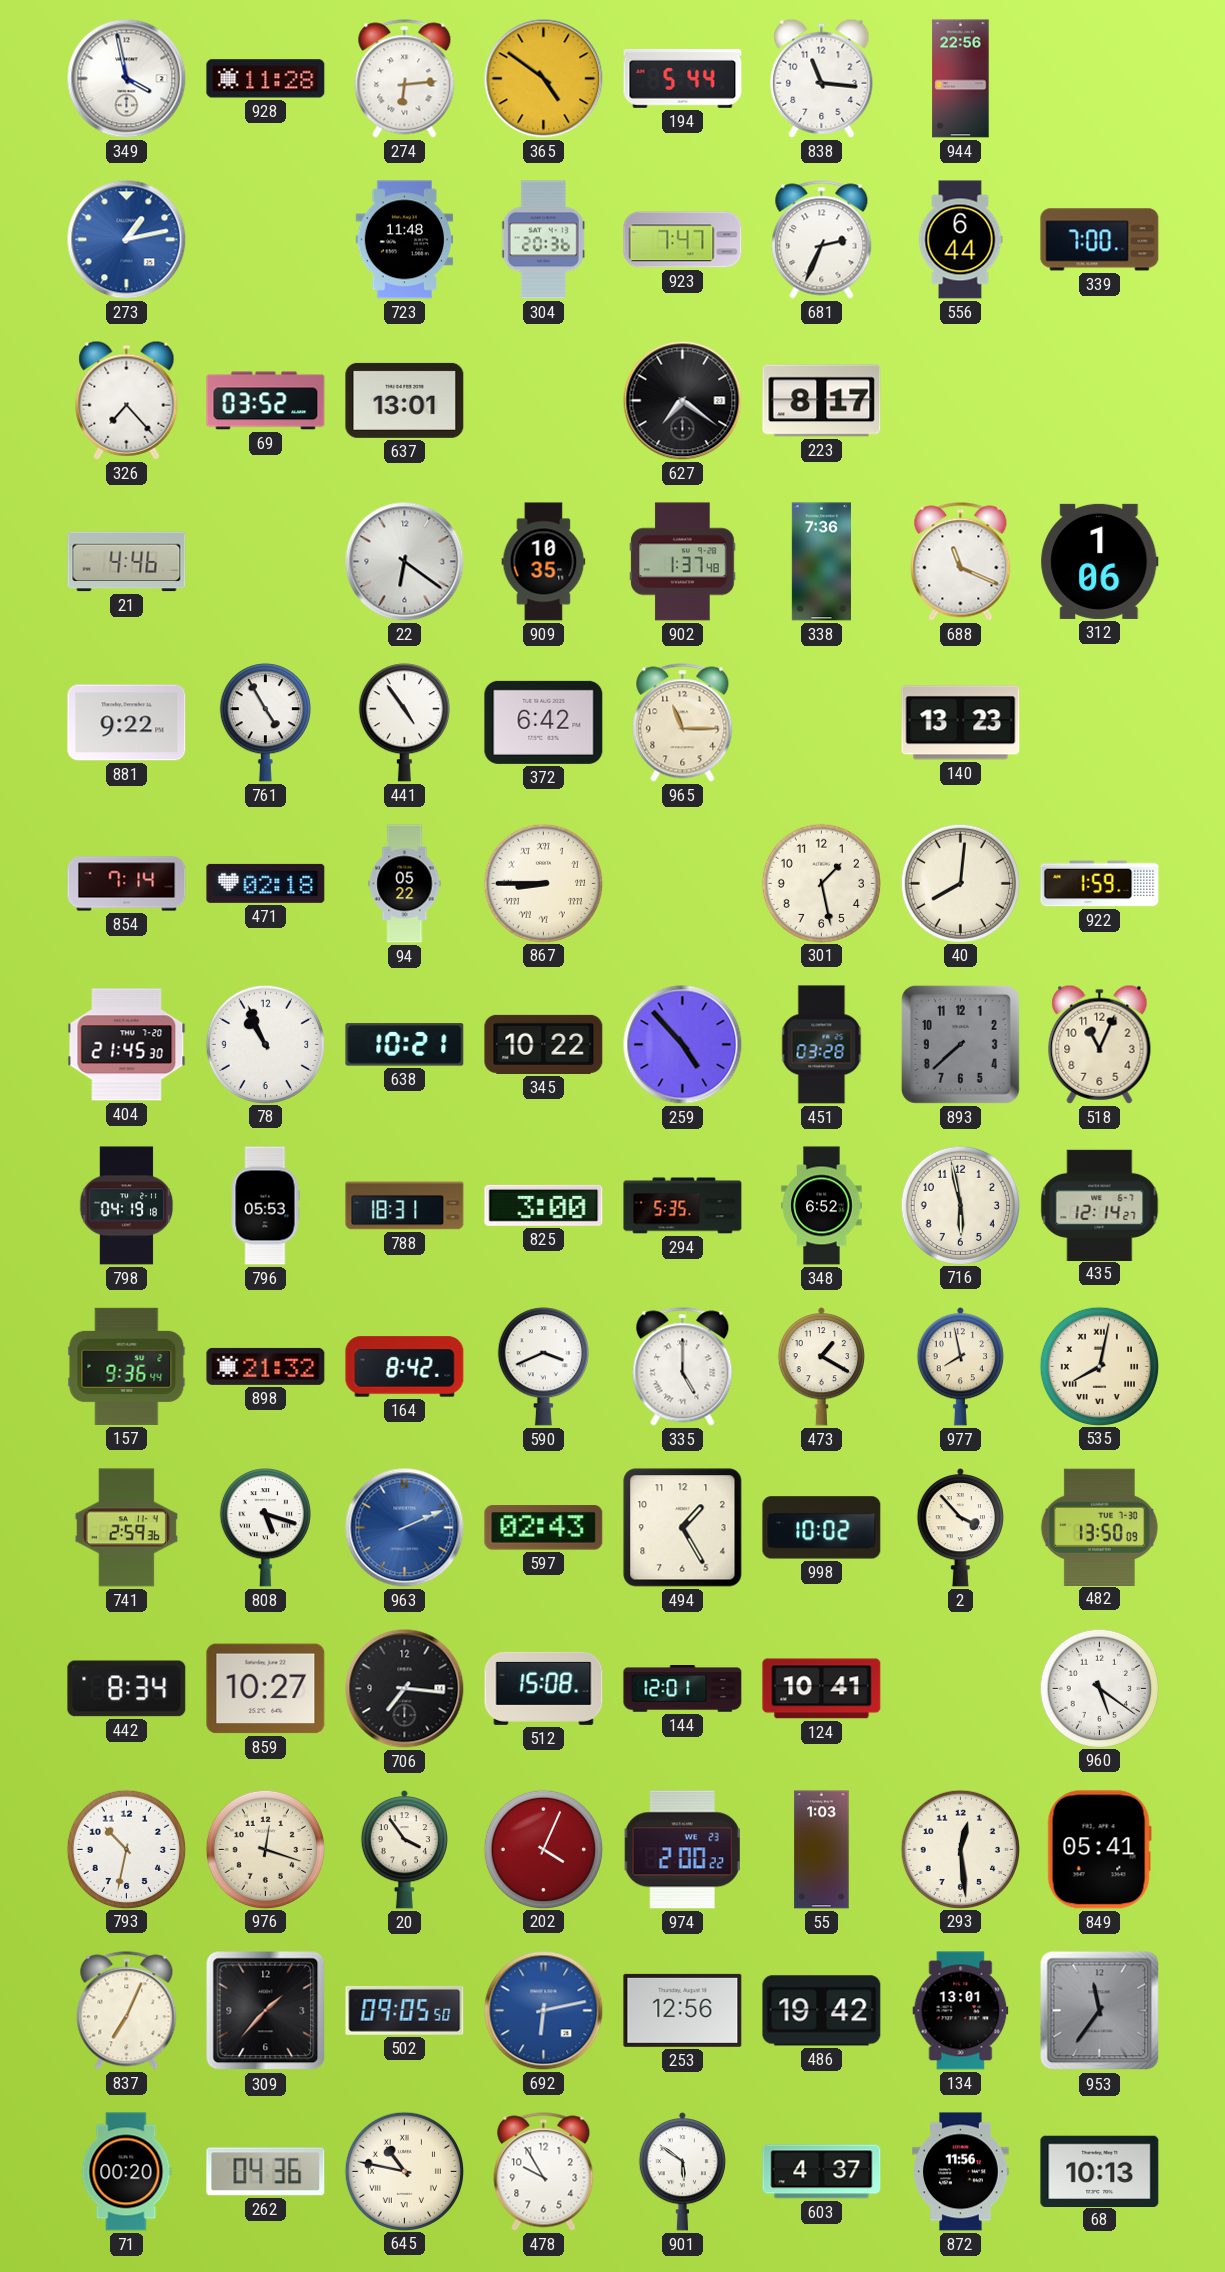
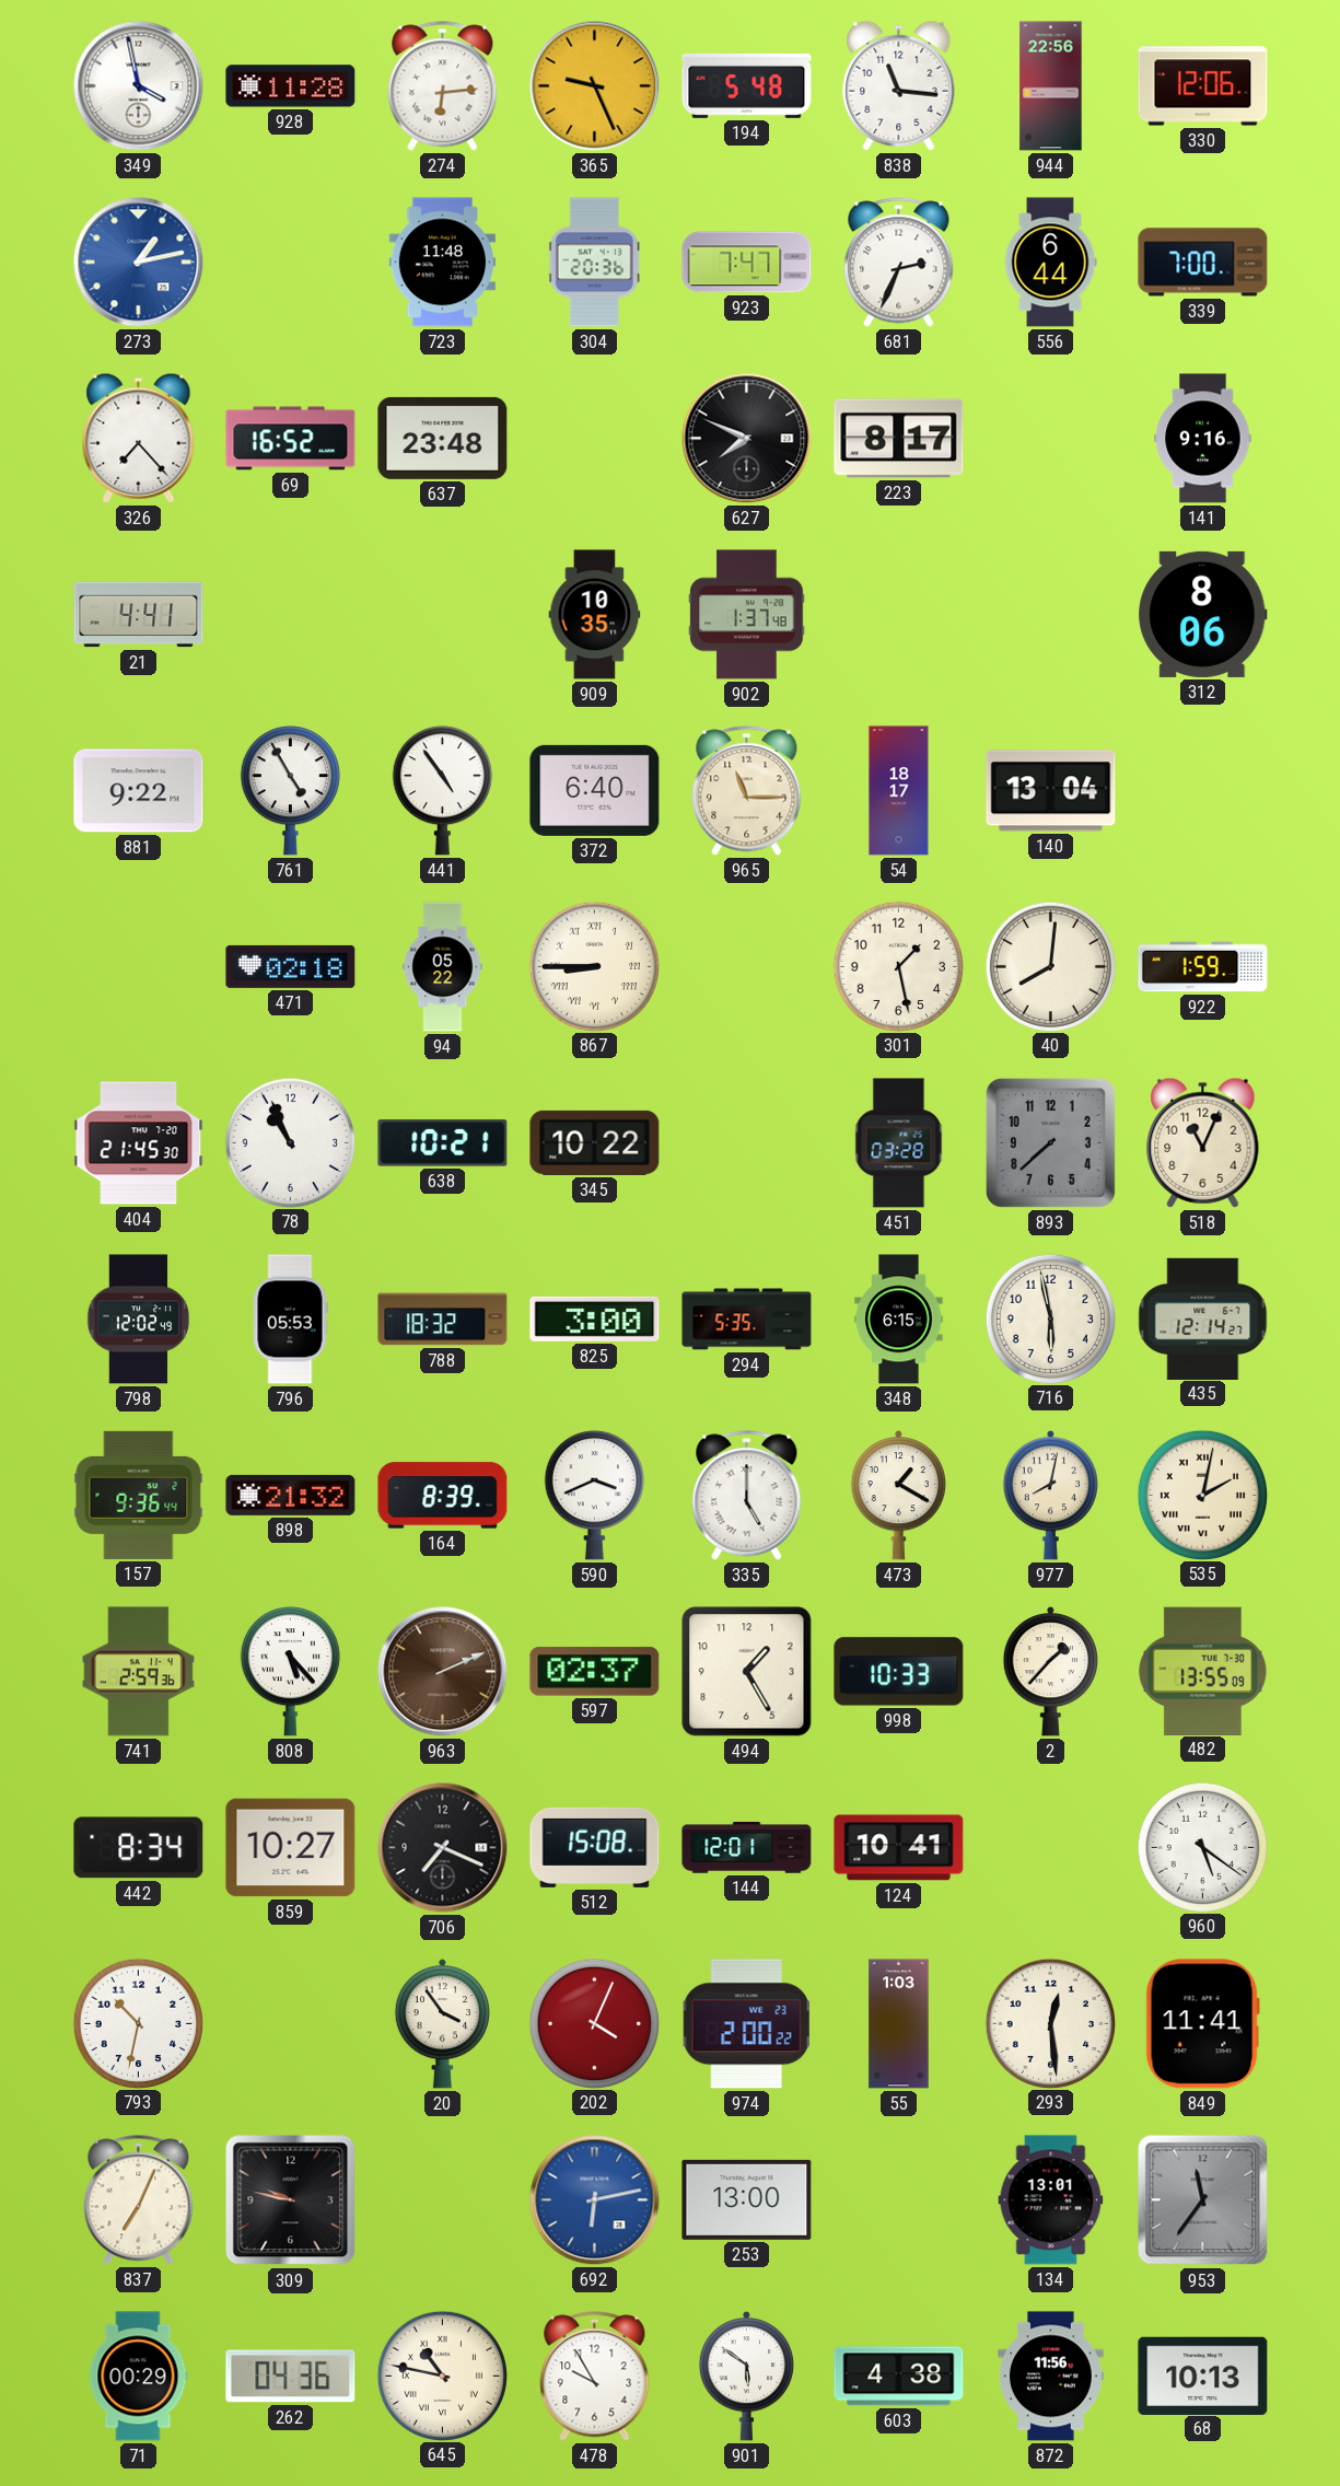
365: 4:51 -> 9:26
194: 5:44 -> 5:48
330: none -> 12:06
69: 03:52 -> 16:52
637: 13:01 -> 23:48
627: 7:21 -> 7:49
141: none -> 9:16
21: 4:46 -> 4:41
22: 6:21 -> none
338: 7:36 -> none
688: 11:19 -> none
312: 1:06 -> 8:06
372: 6:42 -> 6:40
54: none -> 18:17
140: 13:23 -> 13:04
854: 7:14 -> none
259: 4:53 -> none
798: 04:19 -> 12:02
788: 18:31 -> 18:32
348: 6:52 -> 6:15
164: 8:42 -> 8:39
977: 7:58 -> 8:02
535: 8:02 -> 2:02
808: 5:18 -> 5:23
963 dial: blue -> brown
597: 02:43 -> 02:37
998: 10:02 -> 10:33
2: 3:53 -> 1:37
482: 13:50 -> 13:55
706: 7:16 -> 7:19
976: 12:18 -> none
849: 05:41 -> 11:41
309: 1:37 -> 9:47
502: 09:05 -> none
253: 12:56 -> 13:00
486: 19:42 -> none
71: 00:20 -> 00:29
603: 4:37 -> 4:38
